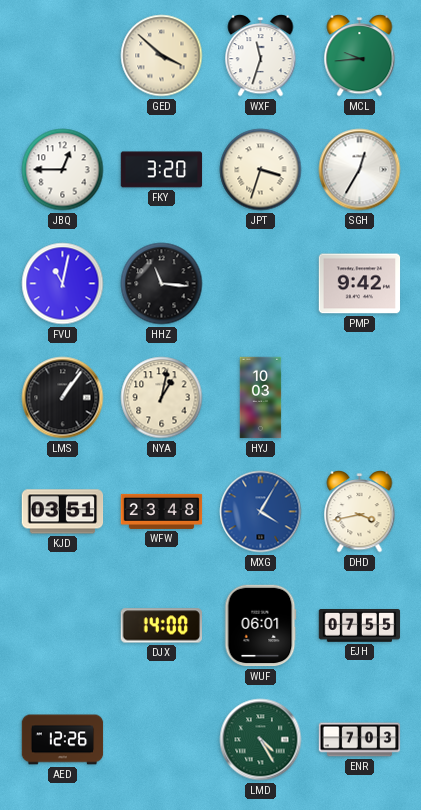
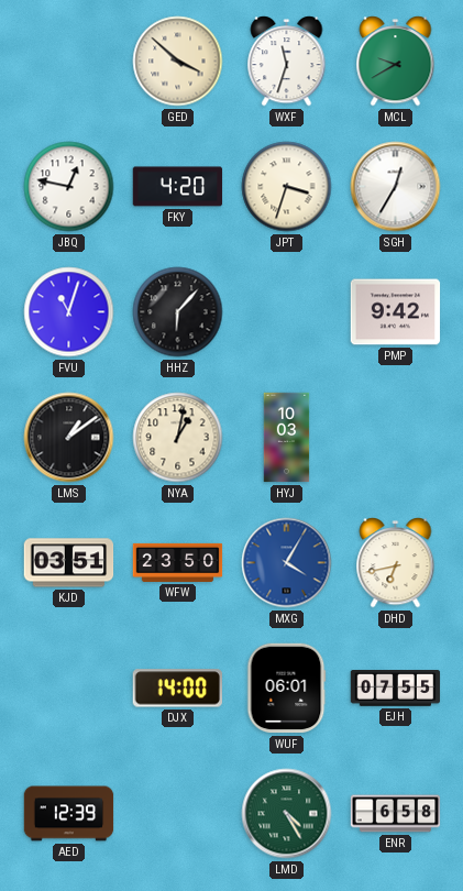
MCL: 9:44 -> 9:40
JBQ: 12:45 -> 12:47
FKY: 3:20 -> 4:20
FVU: 11:02 -> 11:03
HHZ: 11:16 -> 6:07
LMS: 1:06 -> 1:09
WFW: 23:48 -> 23:50
DHD: 3:43 -> 6:43
AED: 12:26 -> 12:39
ENR: 7:03 -> 6:58
